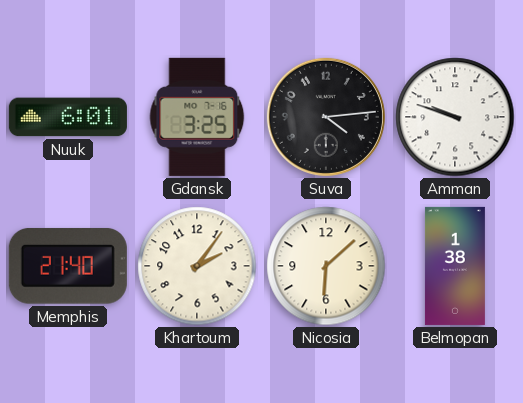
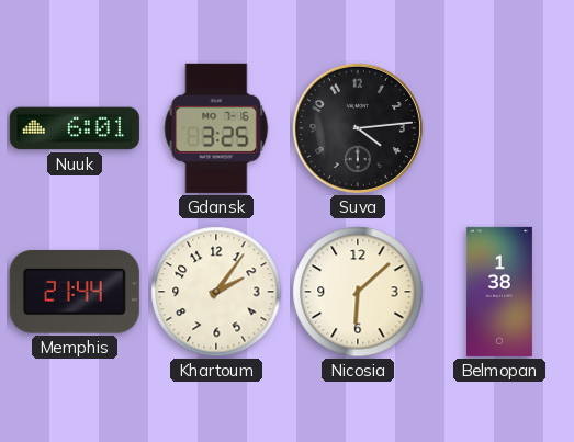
Amman: 9:48 -> none
Memphis: 21:40 -> 21:44
